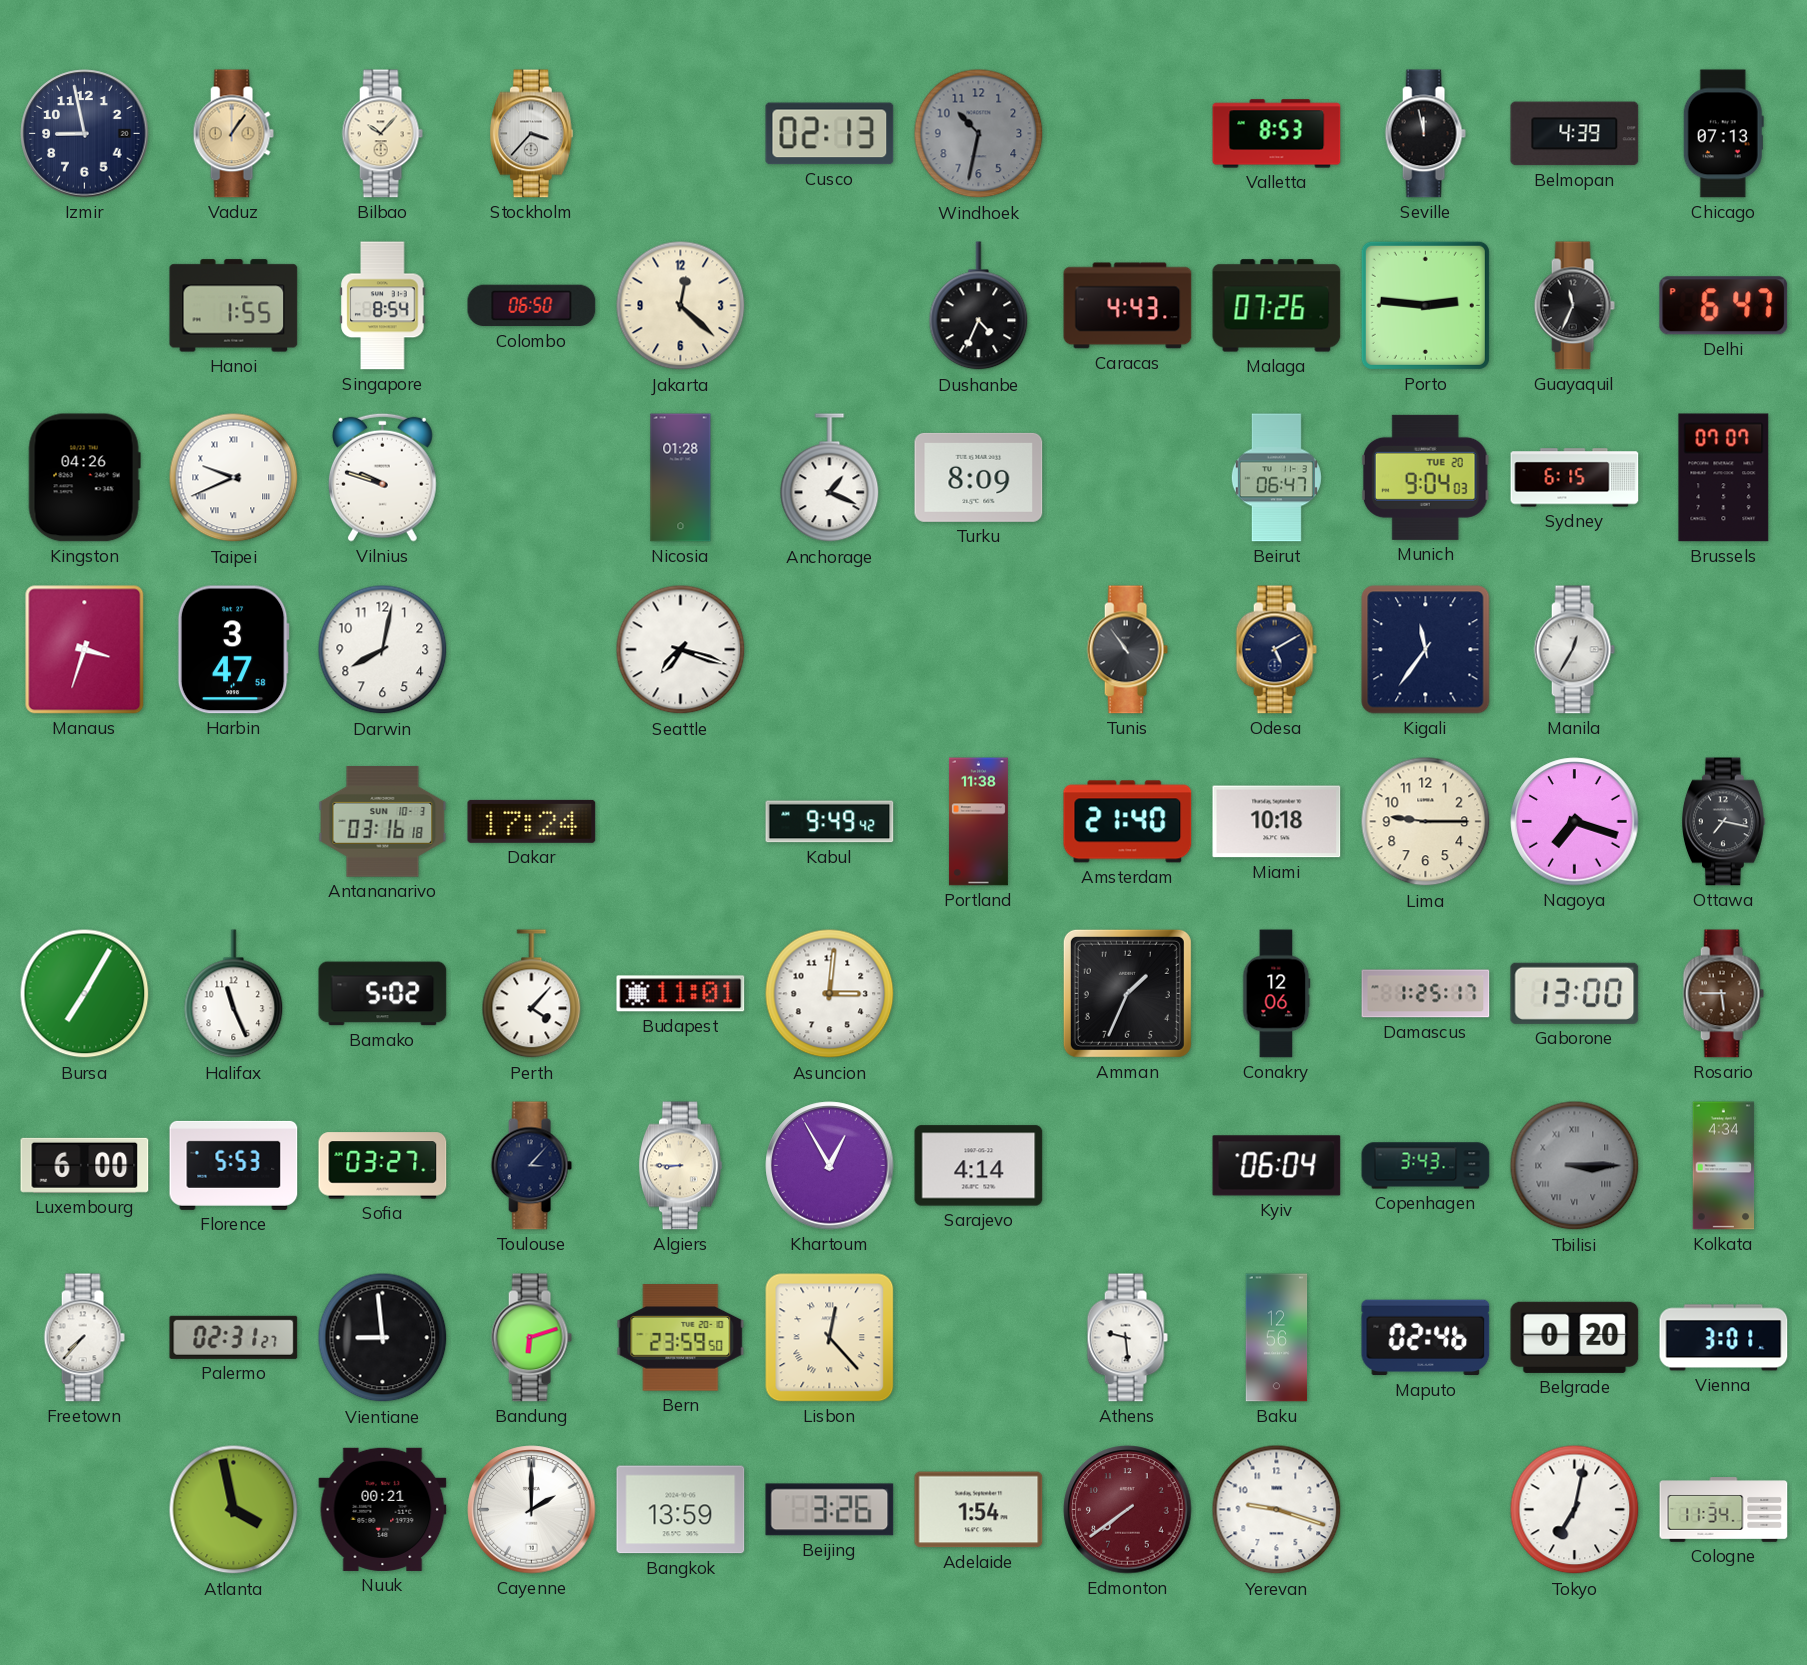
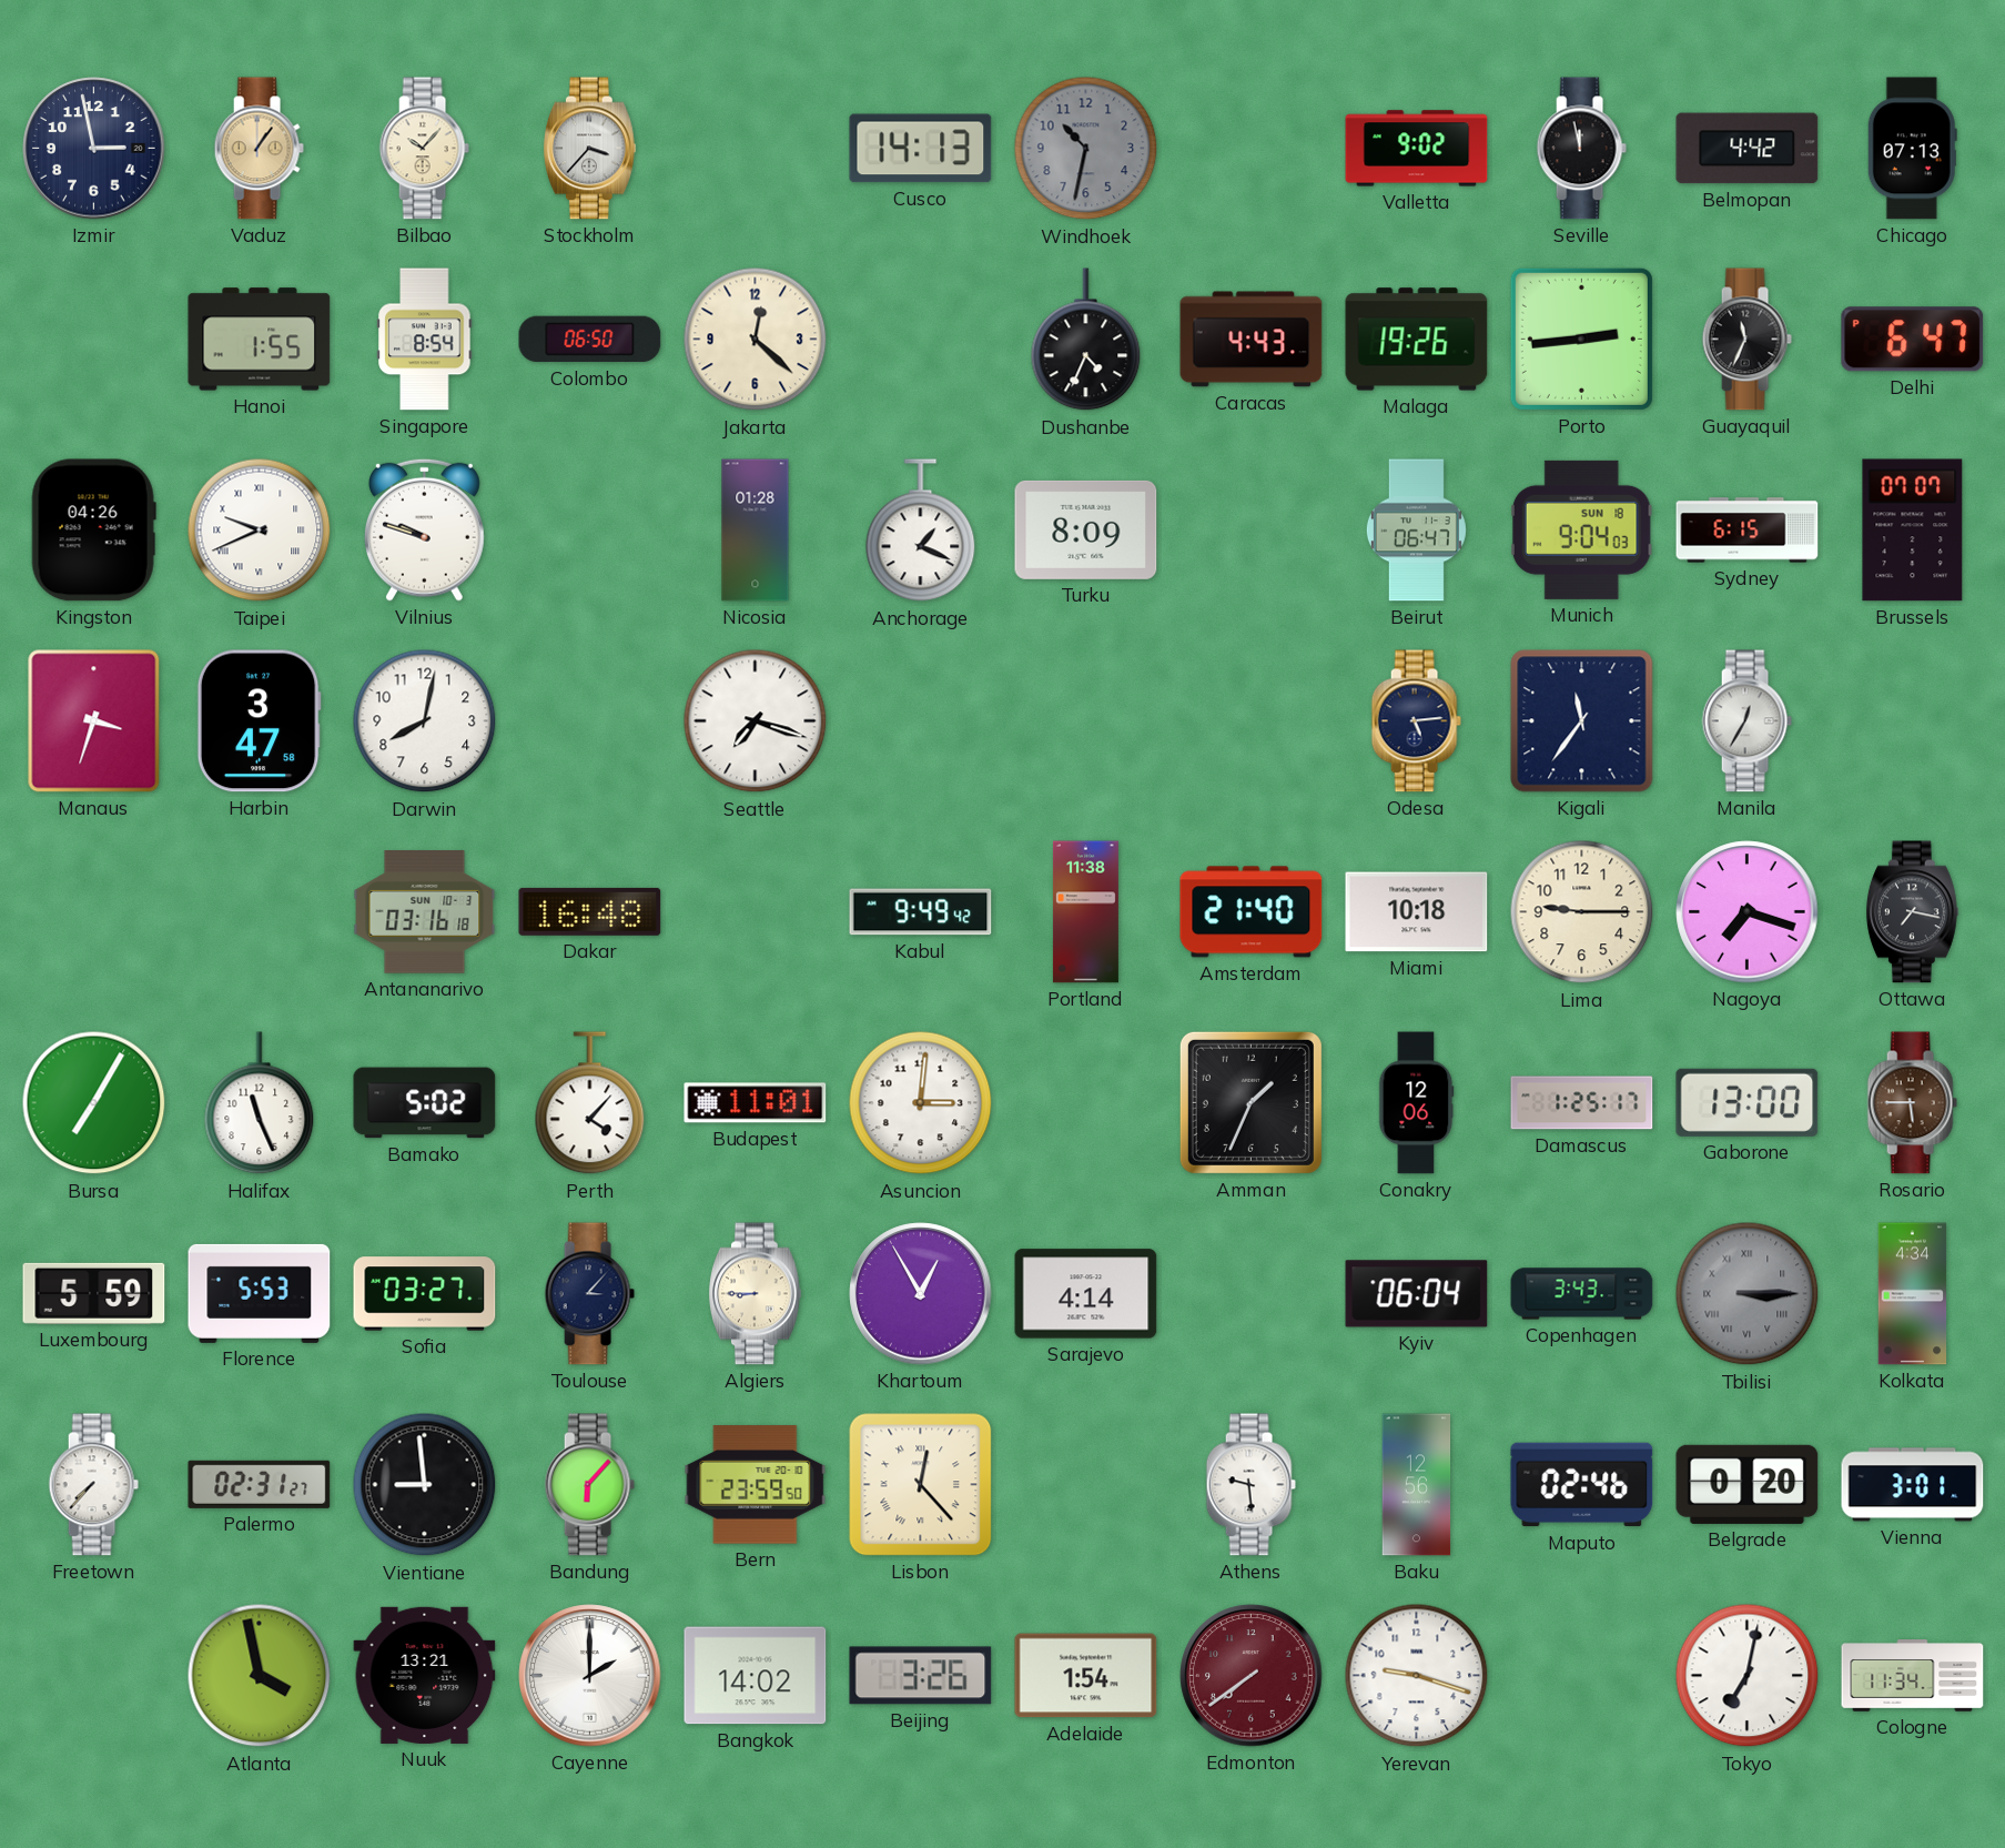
Izmir: 8:58 -> 2:58
Cusco: 02:13 -> 14:13
Valletta: 8:53 -> 9:02
Belmopan: 4:39 -> 4:42
Malaga: 07:26 -> 19:26
Porto: 2:46 -> 2:44
Munich date: TUE 20 -> SUN 18
Tunis: 10:54 -> none
Odesa: 5:10 -> 5:14
Dakar: 17:24 -> 16:48
Luxembourg: 6:00 -> 5:59
Bandung: 6:12 -> 6:07
Nuuk: 00:21 -> 13:21
Bangkok: 13:59 -> 14:02
